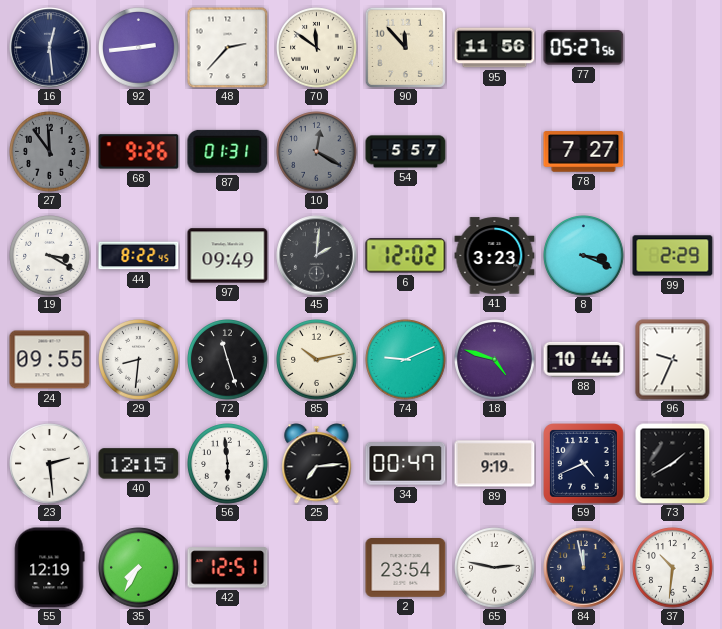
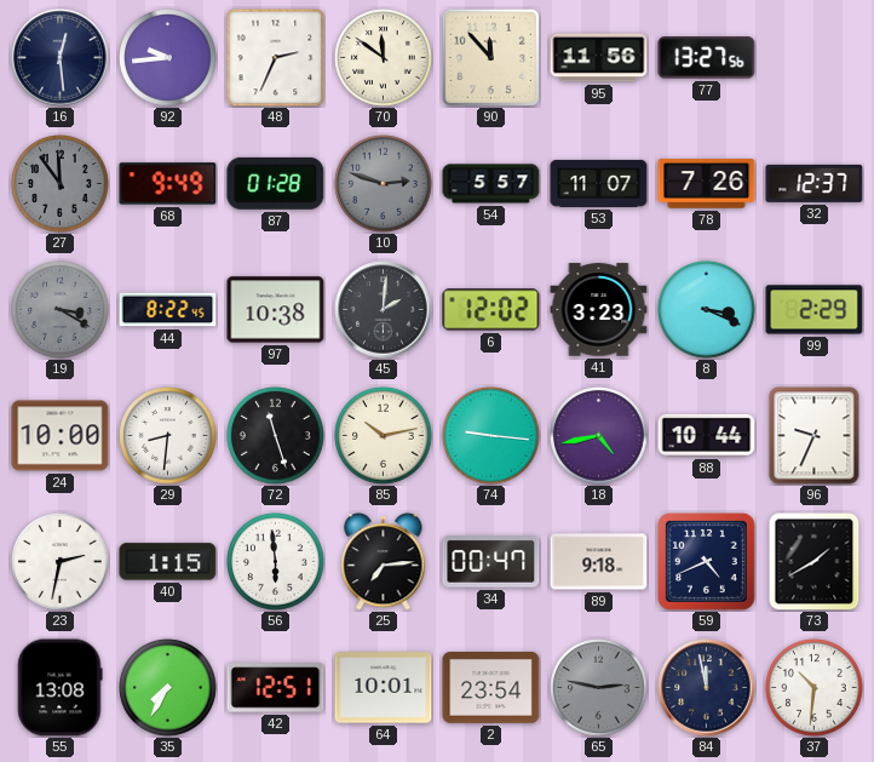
92: 2:44 -> 9:44
48: 2:37 -> 2:34
77: 05:27 -> 13:27
68: 9:26 -> 9:49
87: 01:31 -> 01:28
10: 12:20 -> 2:48
53: none -> 11:07
78: 7:27 -> 7:26
32: none -> 12:37
19 dial: white -> grey
97: 09:49 -> 10:38
24: 09:55 -> 10:00
74: 9:11 -> 9:16
18: 4:48 -> 4:43
23: 2:29 -> 2:32
40: 12:15 -> 1:15
89: 9:19 -> 9:18
55: 12:19 -> 13:08
64: none -> 10:01
65 dial: white -> grey
